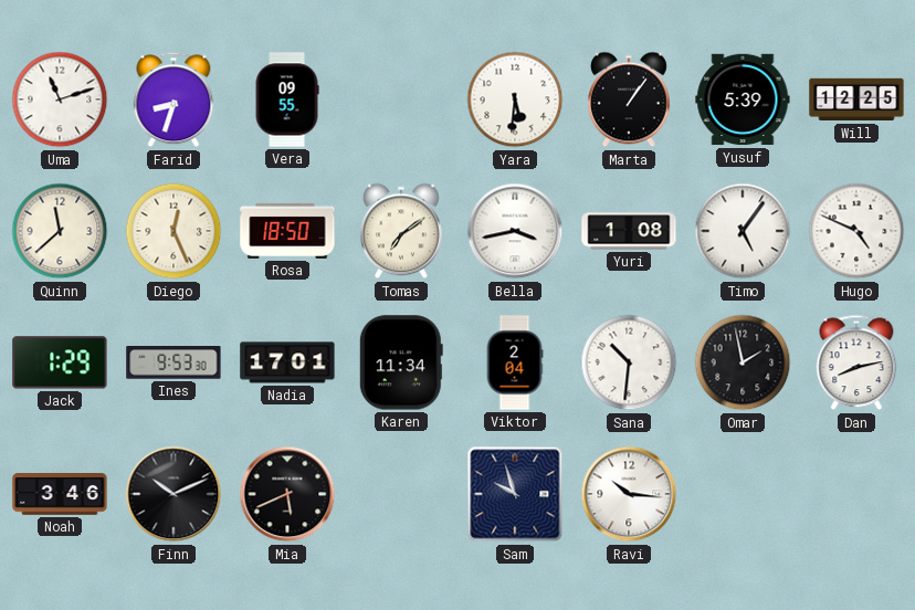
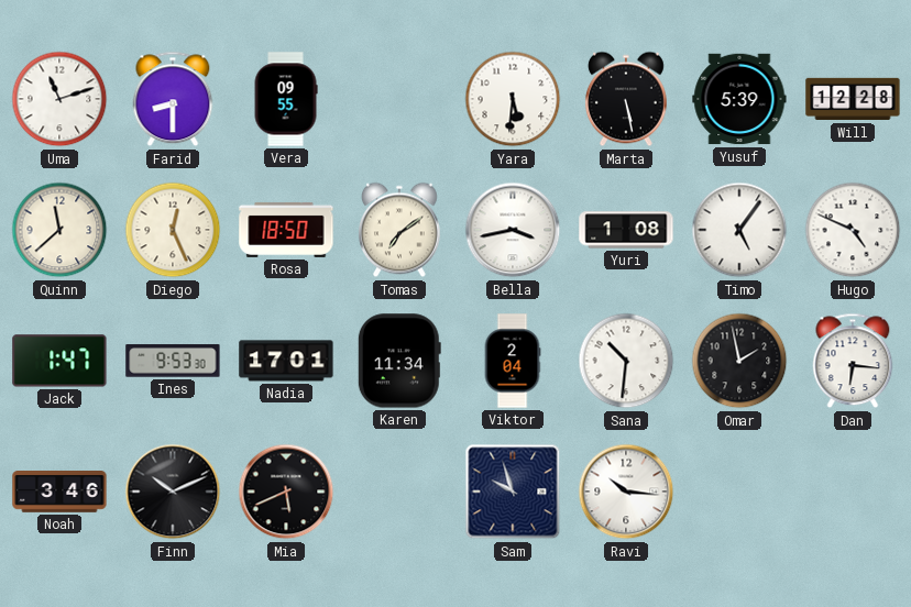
Farid: 8:33 -> 8:30
Marta: 1:06 -> 5:28
Will: 12:25 -> 12:28
Jack: 1:29 -> 1:47
Dan: 8:13 -> 6:16
